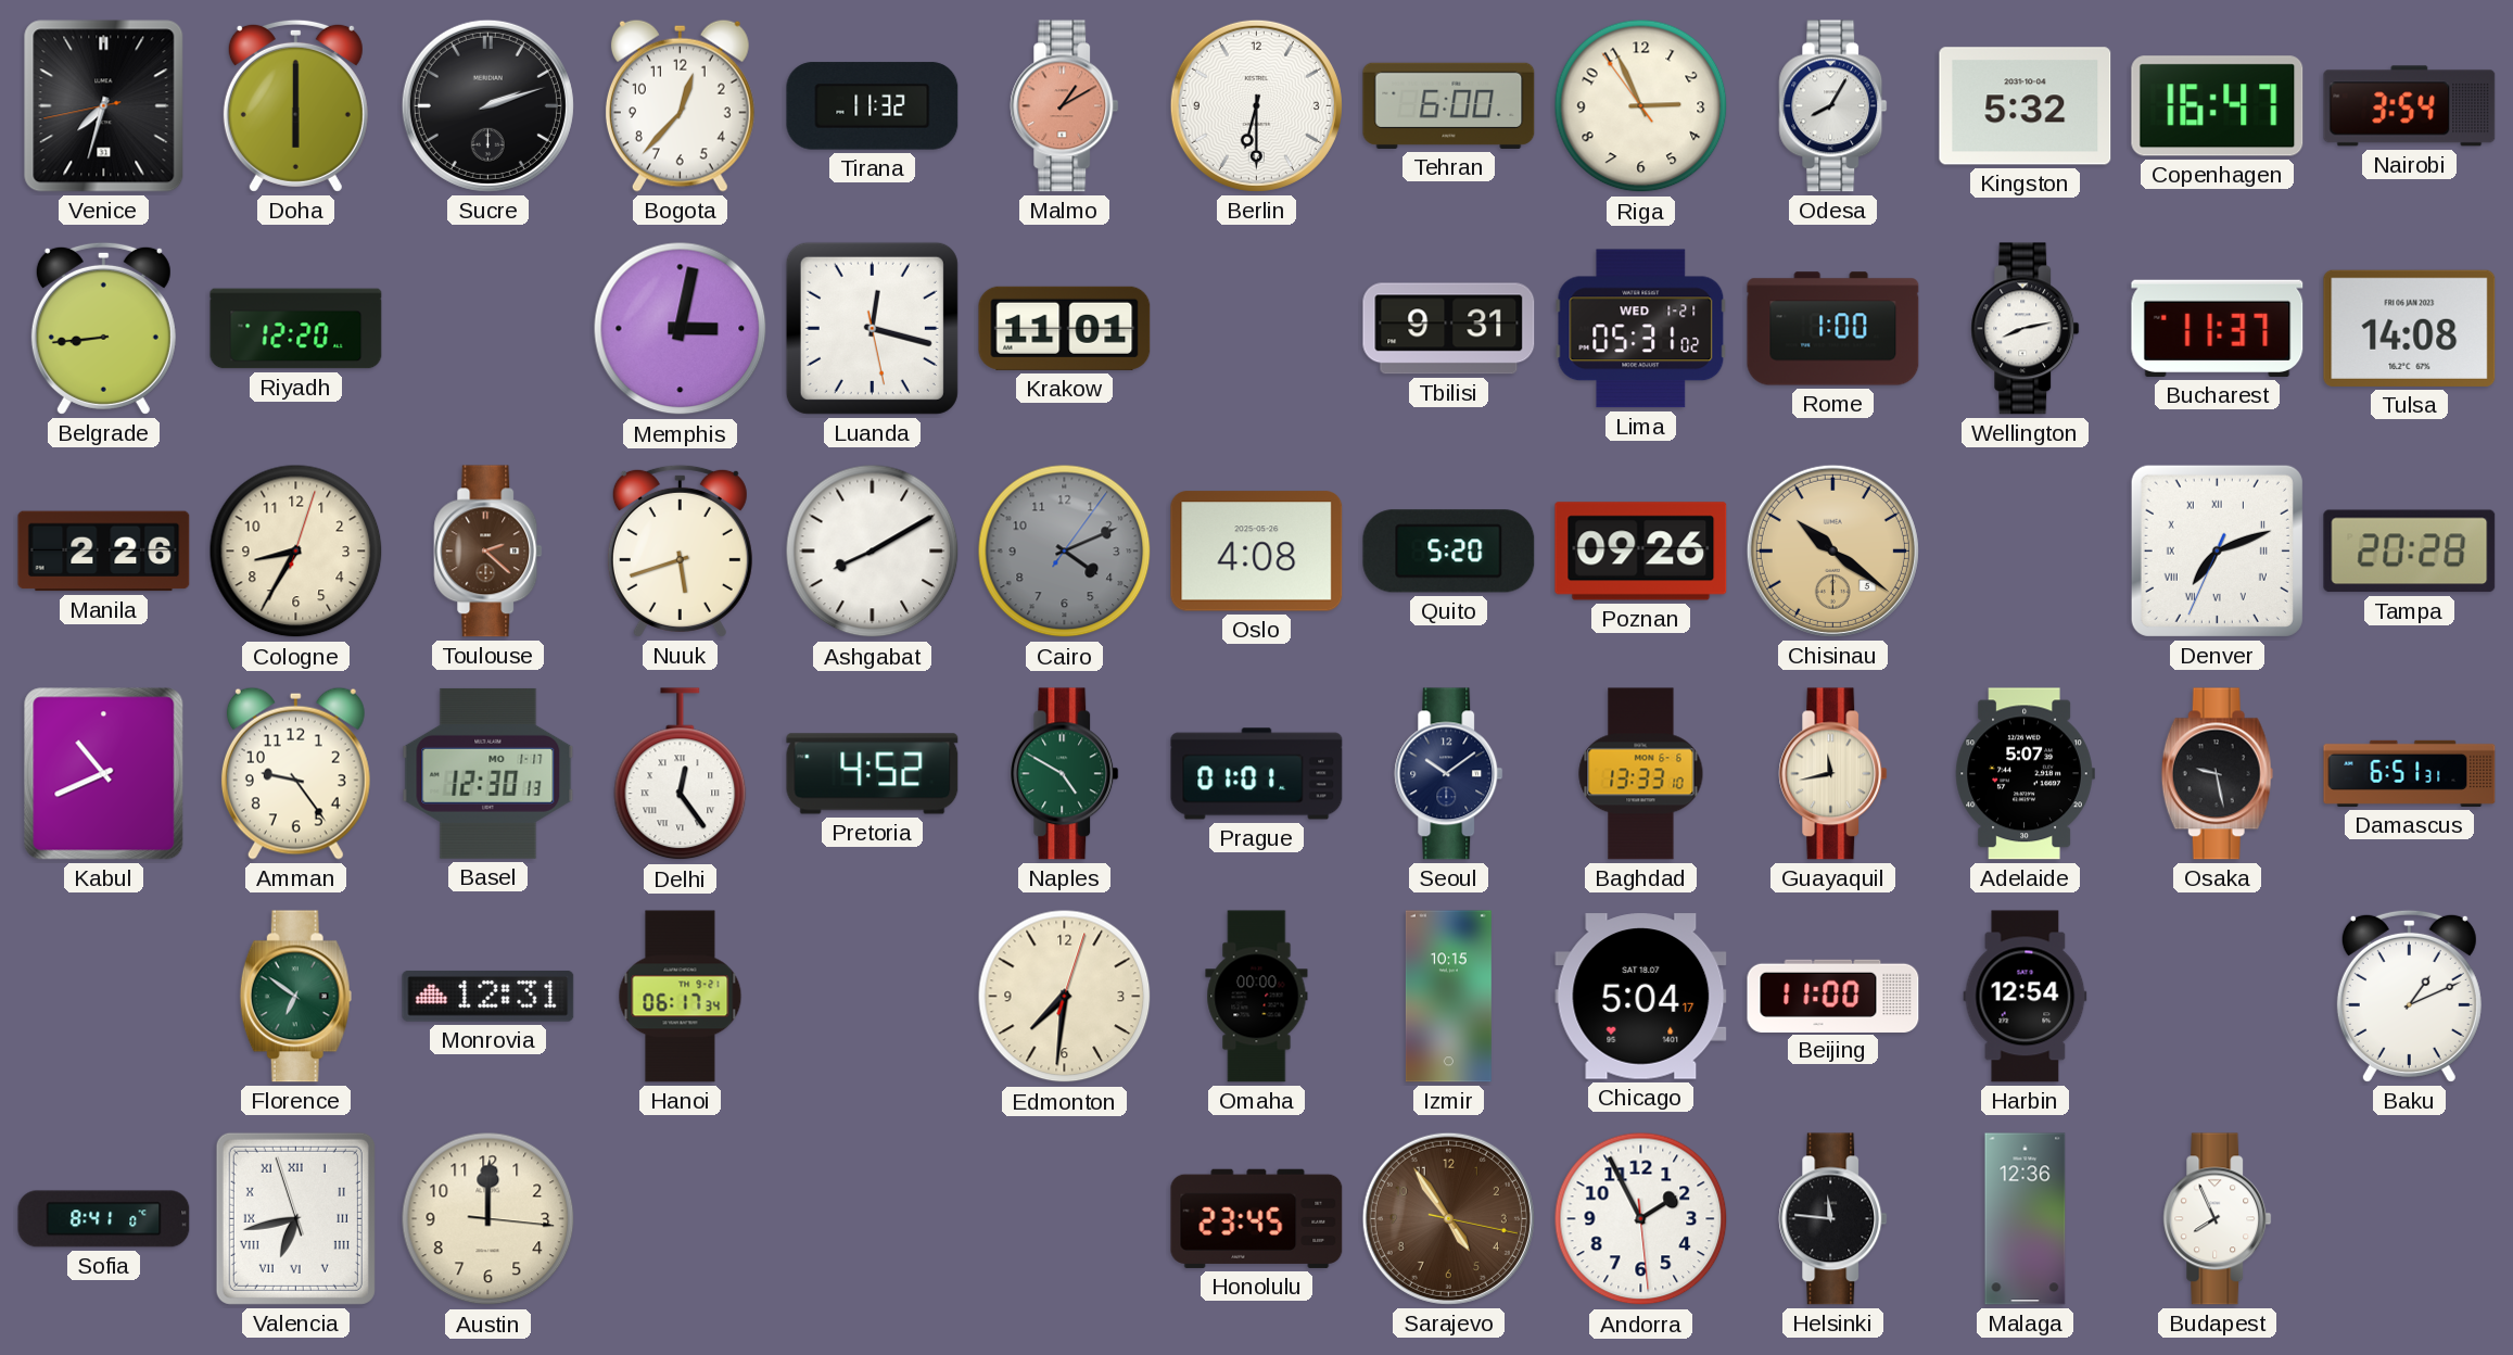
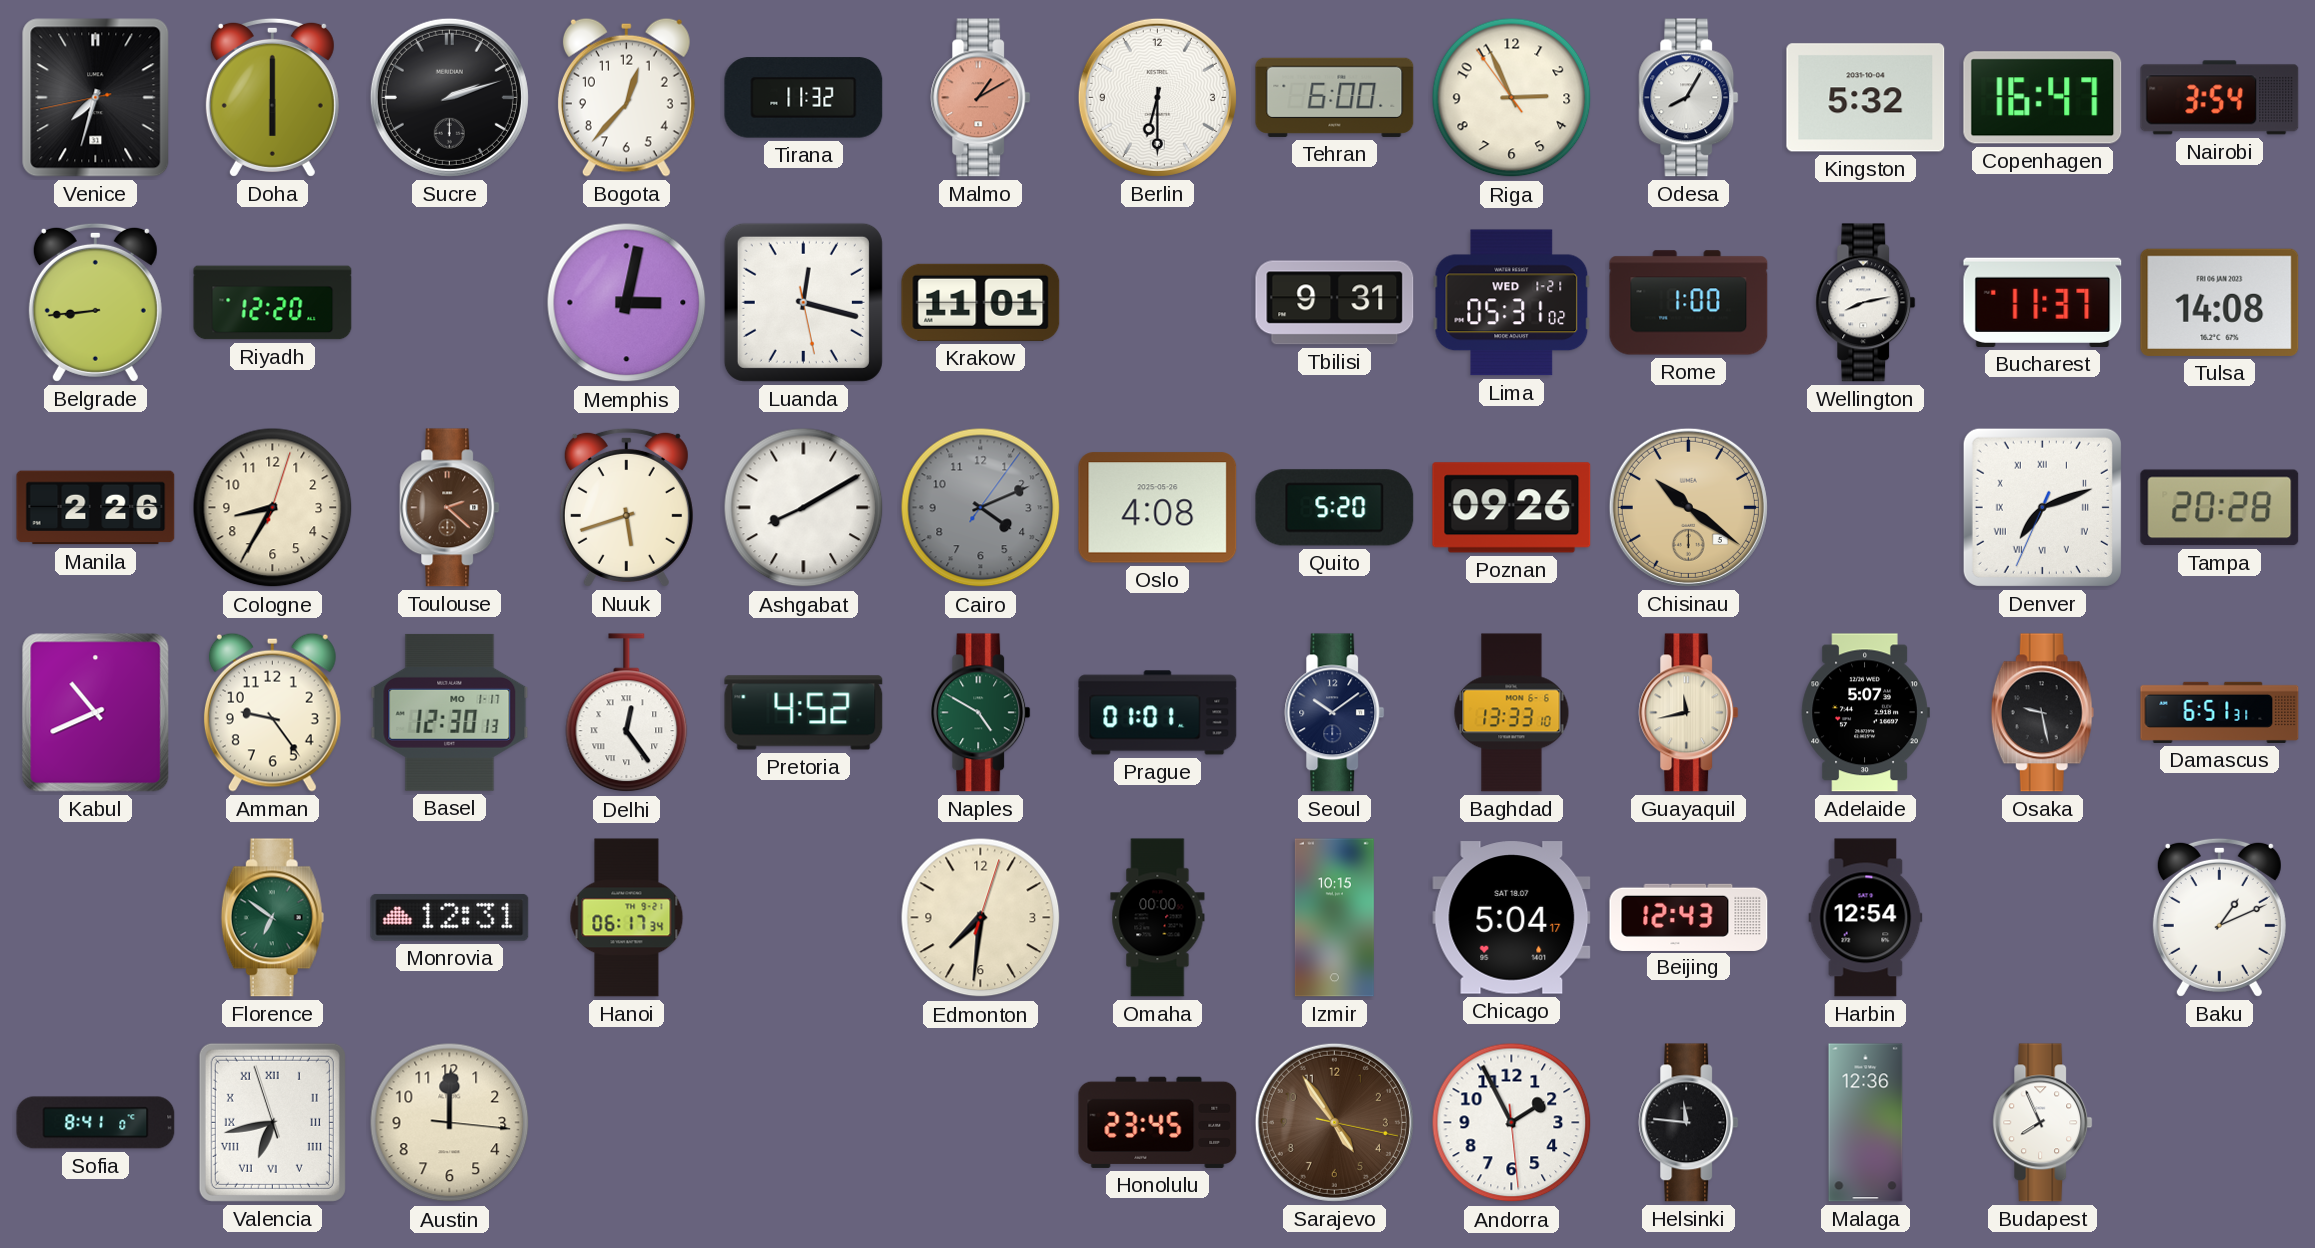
Beijing: 11:00 -> 12:43
